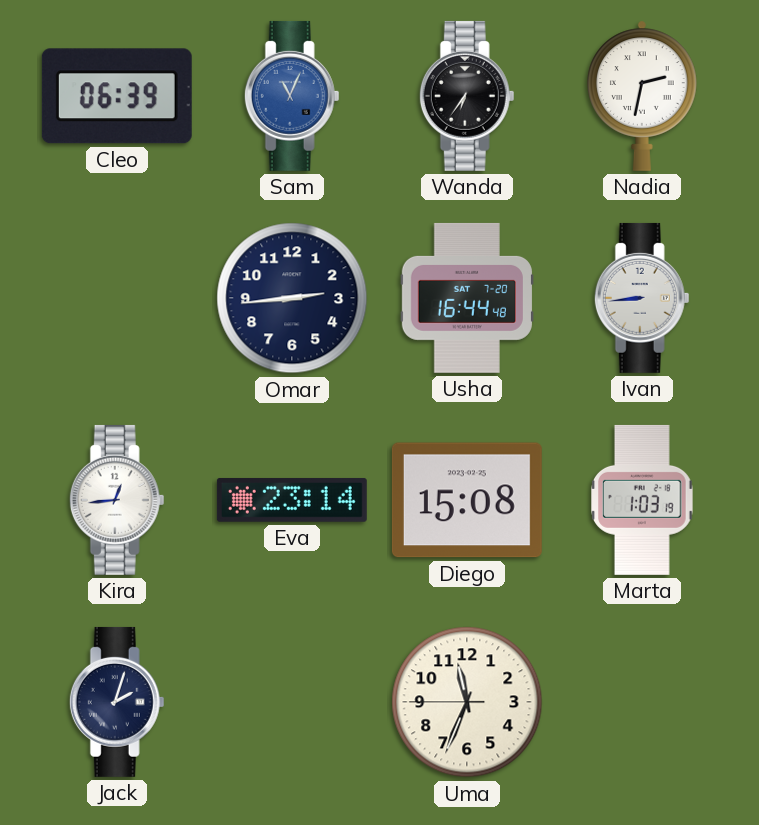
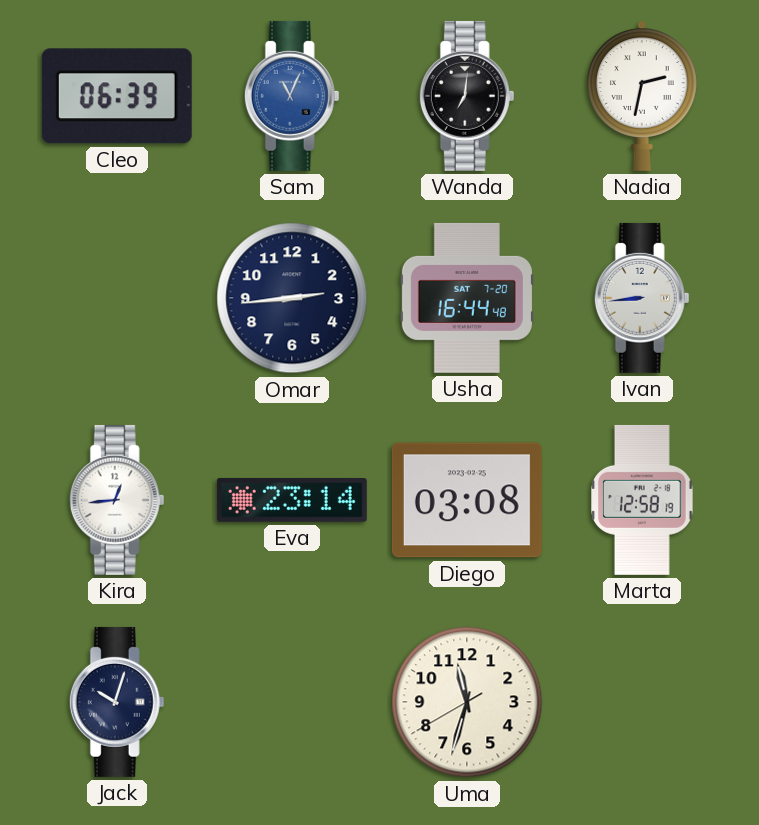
Wanda: 6:36 -> 7:01
Diego: 15:08 -> 03:08
Marta: 1:03 -> 12:58
Jack: 2:03 -> 10:03
Uma: 11:33 -> 11:32
